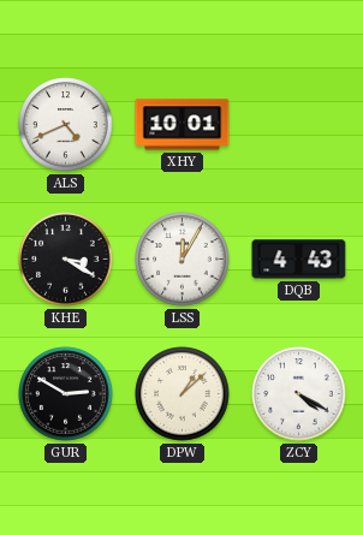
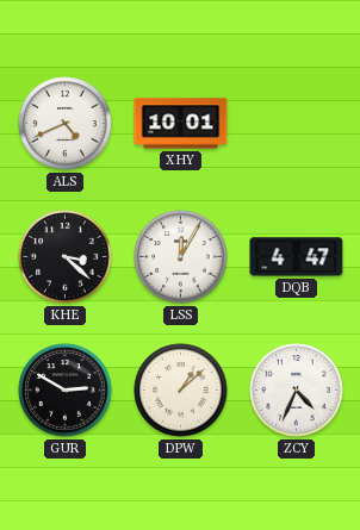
KHE: 3:20 -> 3:22
DQB: 4:43 -> 4:47
ZCY: 4:20 -> 4:34
